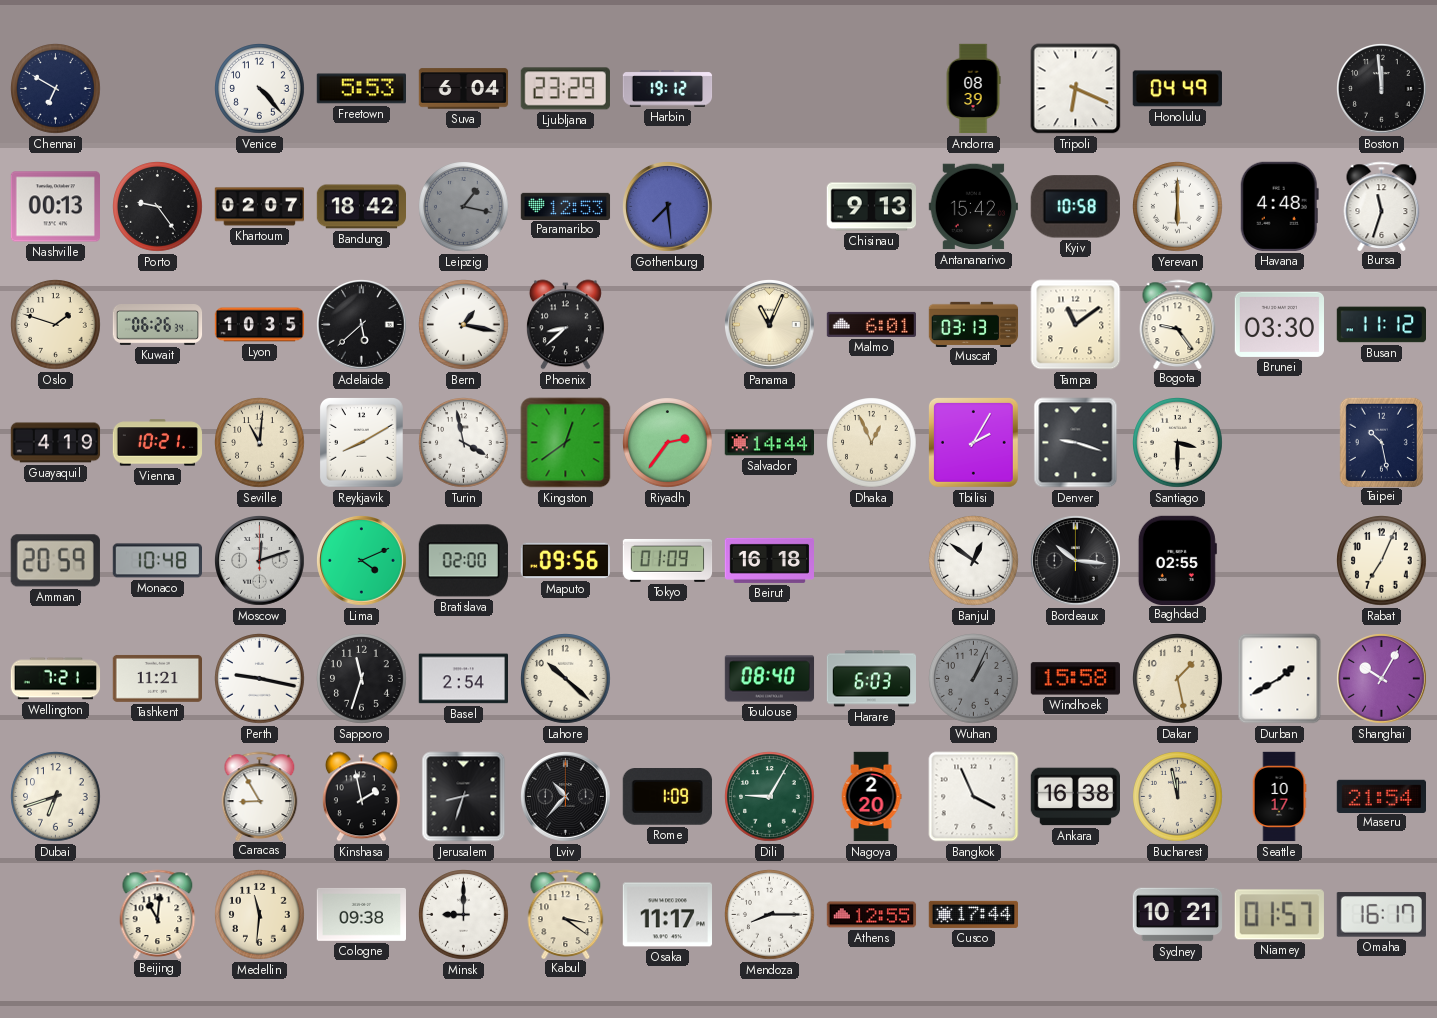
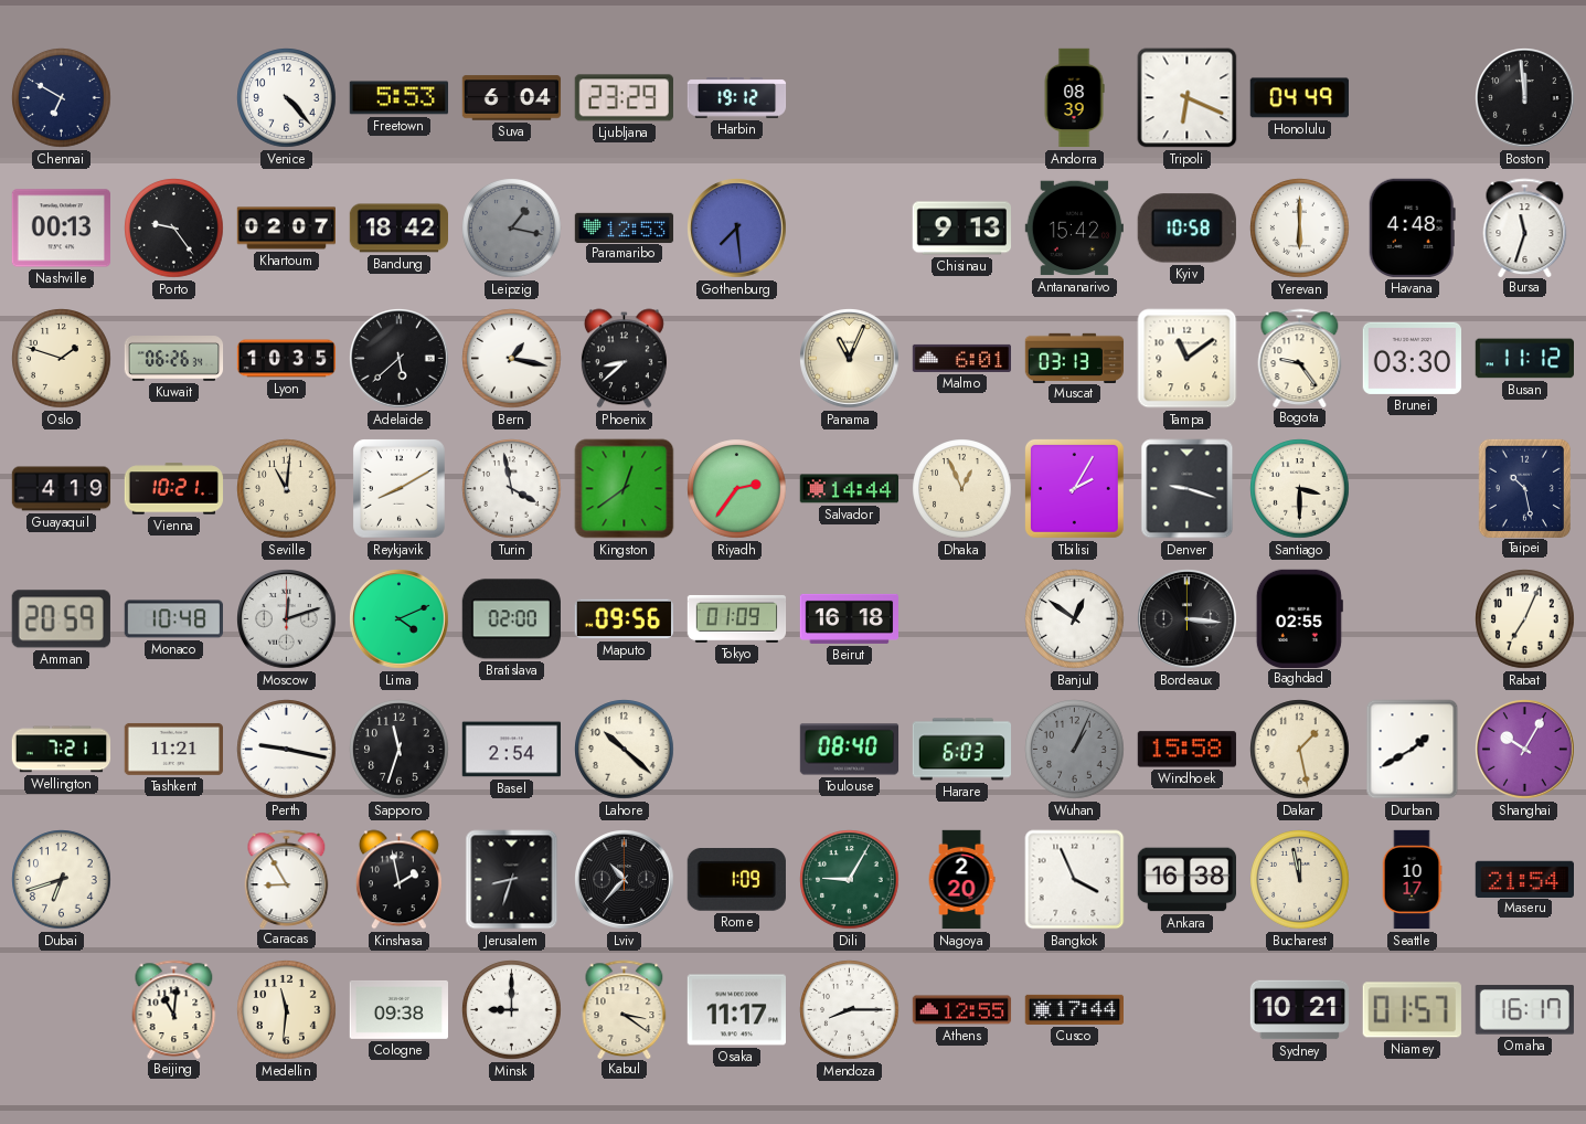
Bordeaux: 10:16 -> 3:16
